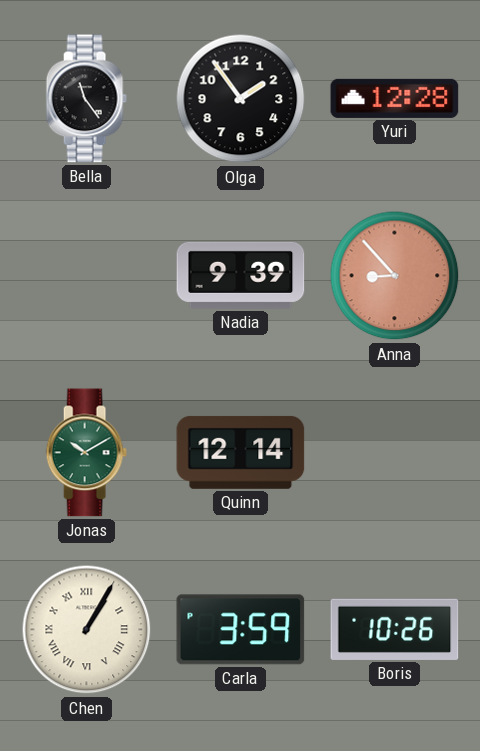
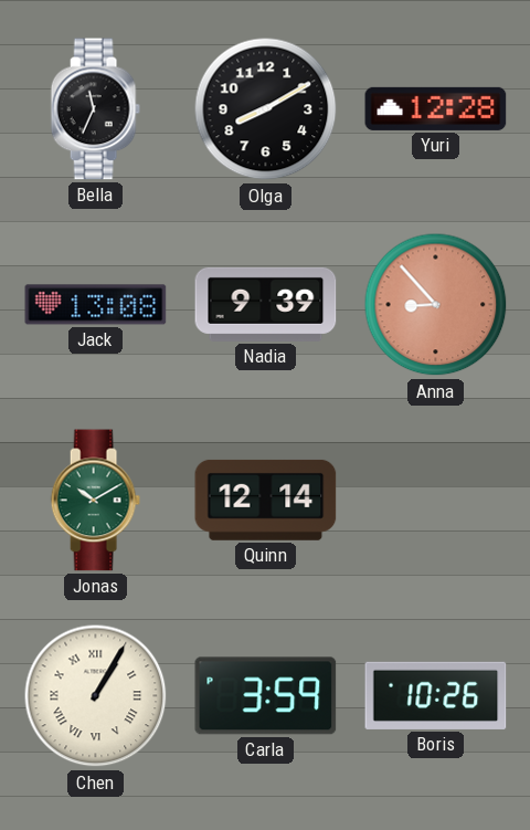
Bella: 11:24 -> 11:34
Olga: 1:54 -> 8:10
Jack: none -> 13:08
